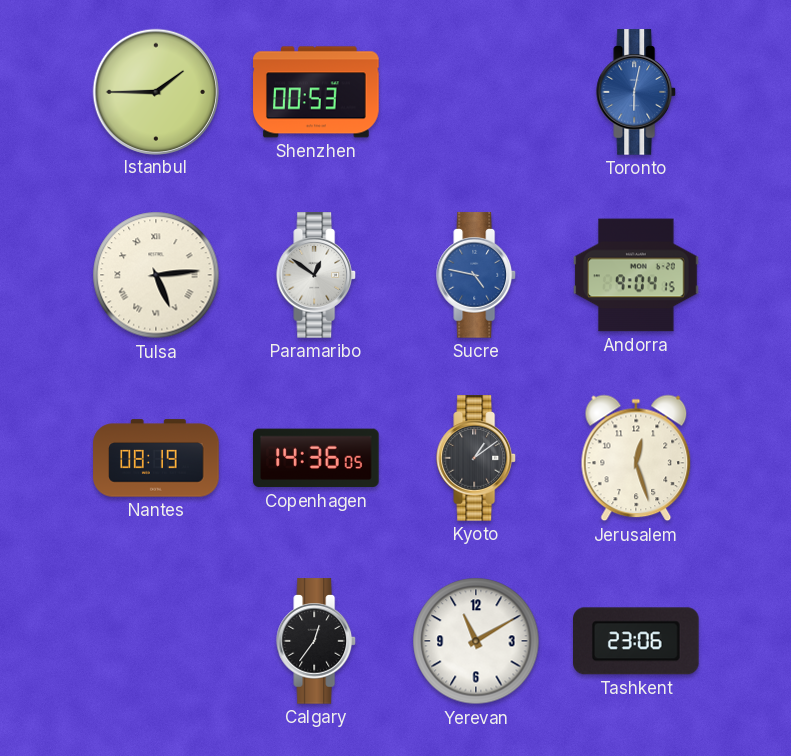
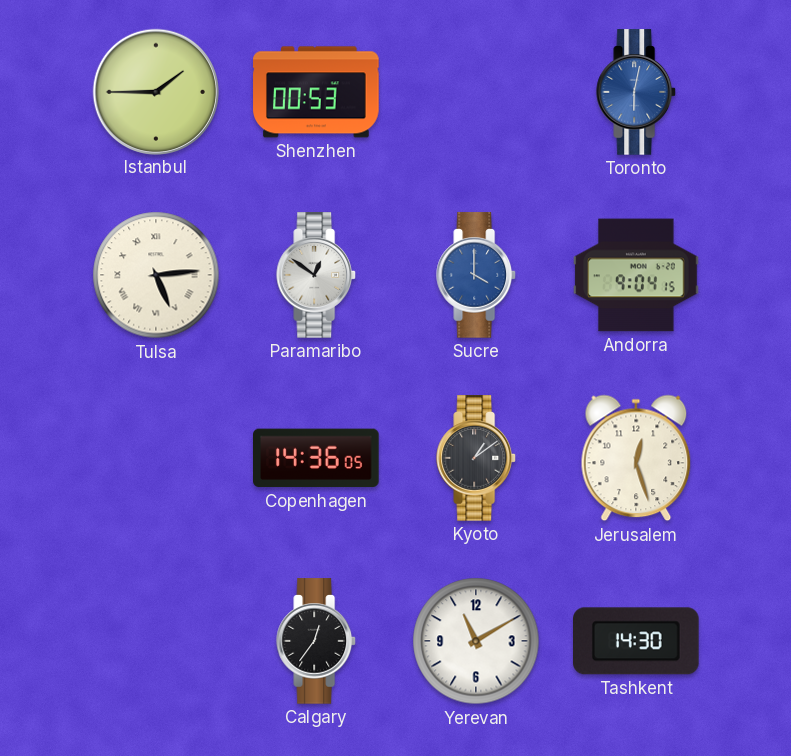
Sucre: 4:47 -> 4:00
Nantes: 08:19 -> none
Tashkent: 23:06 -> 14:30
